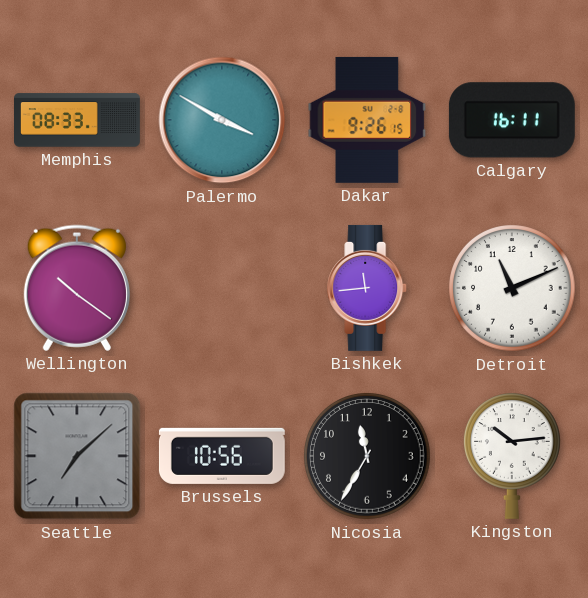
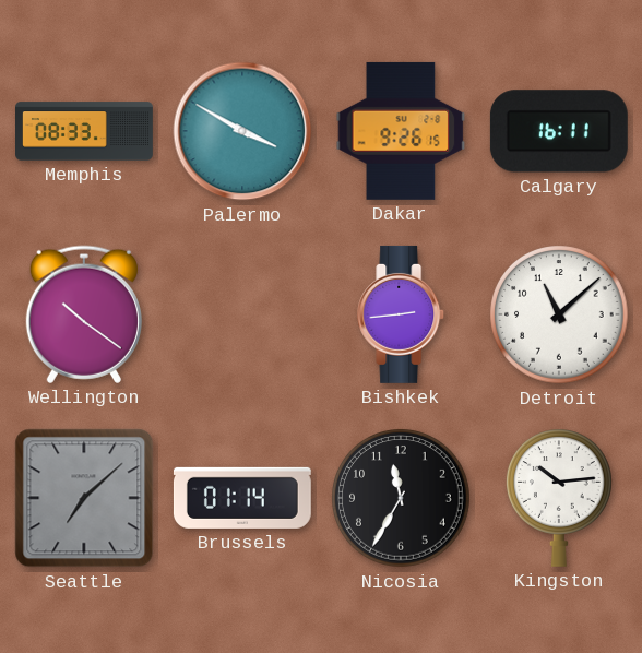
Bishkek: 11:44 -> 2:44
Detroit: 11:11 -> 11:08
Brussels: 10:56 -> 01:14
